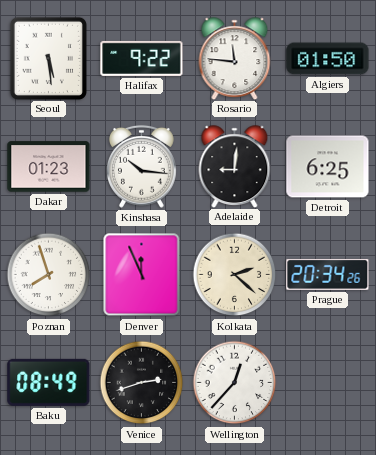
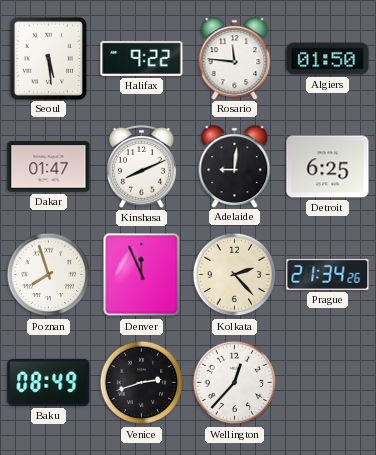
Dakar: 01:23 -> 01:47
Kinshasa: 10:16 -> 8:11
Kolkata: 2:22 -> 2:23
Prague: 20:34 -> 21:34
